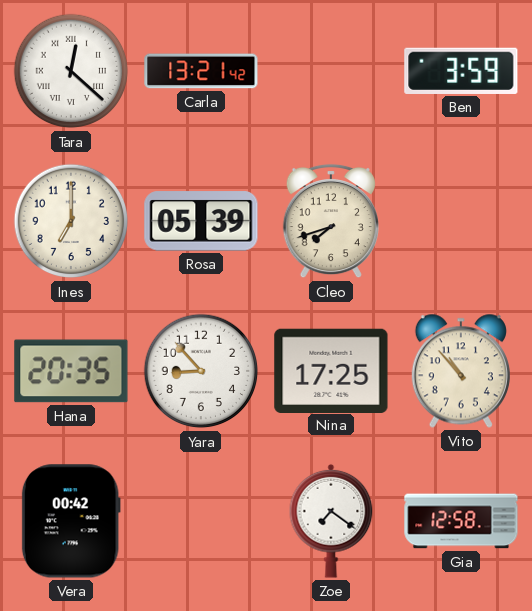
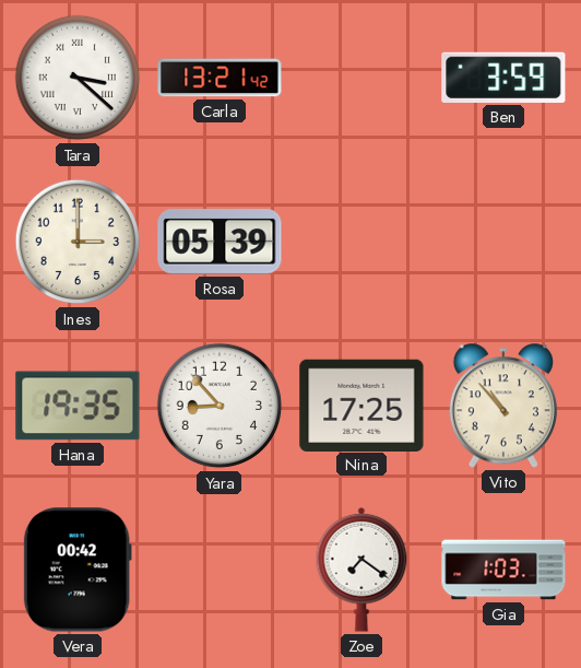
Tara: 12:22 -> 3:22
Ines: 7:00 -> 3:00
Cleo: 7:42 -> none
Hana: 20:35 -> 19:35
Gia: 12:58 -> 1:03
